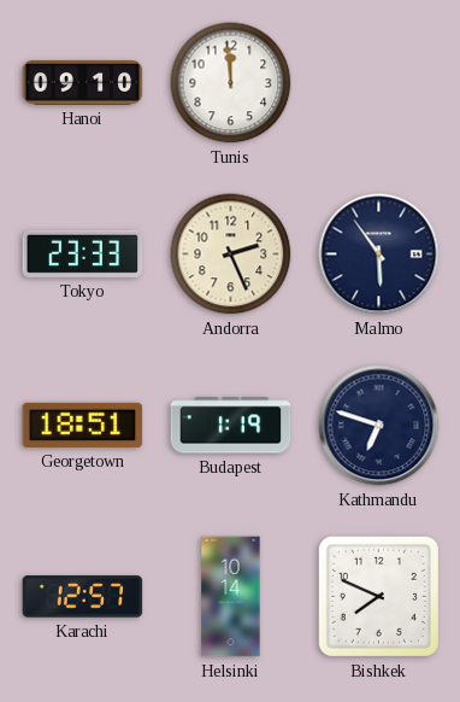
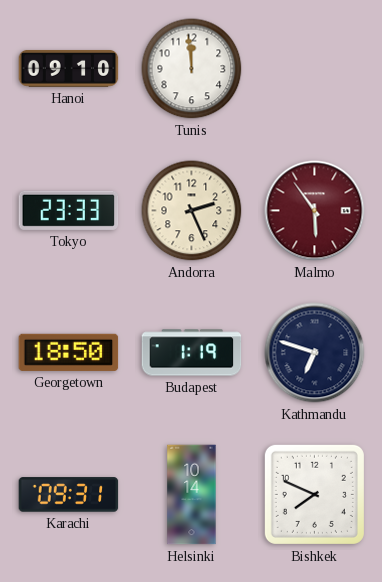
Malmo dial: navy -> burgundy
Georgetown: 18:51 -> 18:50
Karachi: 12:57 -> 09:31
